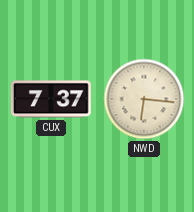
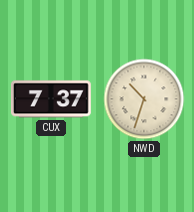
NWD: 6:16 -> 10:33
